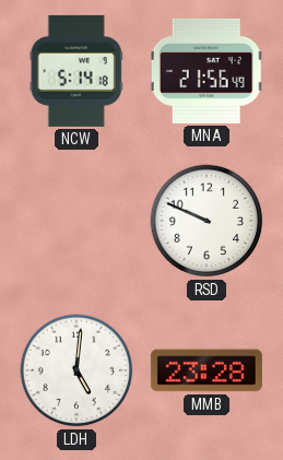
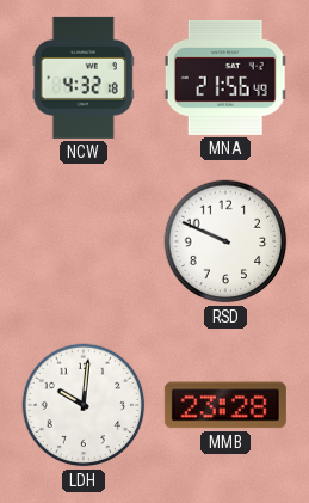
NCW: 5:14 -> 4:32
LDH: 5:01 -> 10:01
